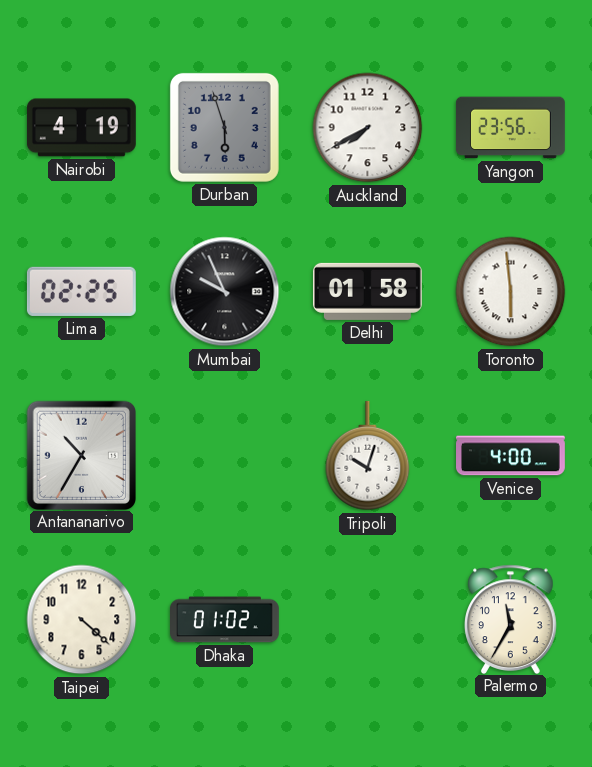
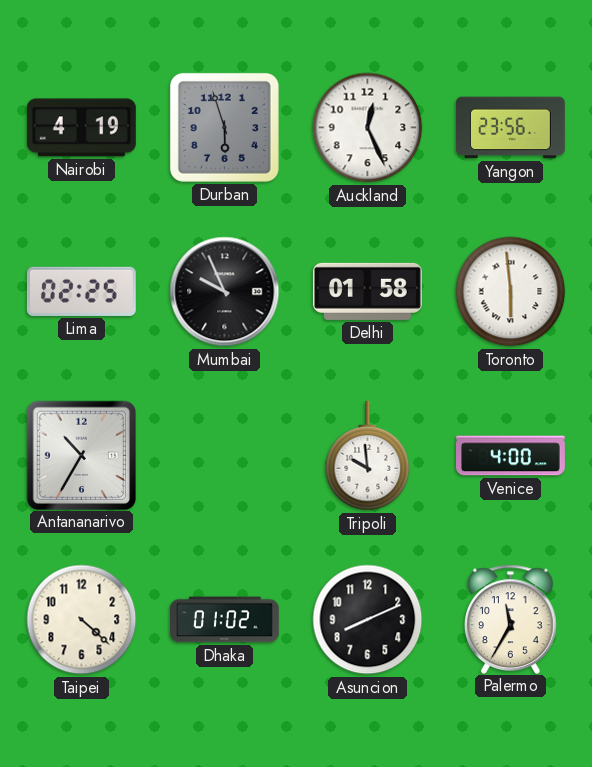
Auckland: 7:40 -> 12:26
Tripoli: 10:03 -> 9:59
Asuncion: none -> 8:11
